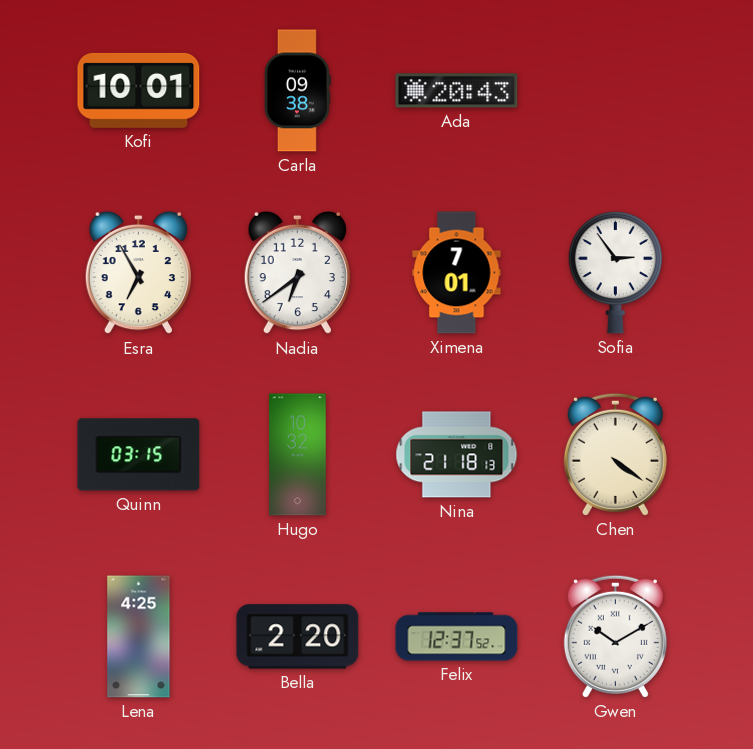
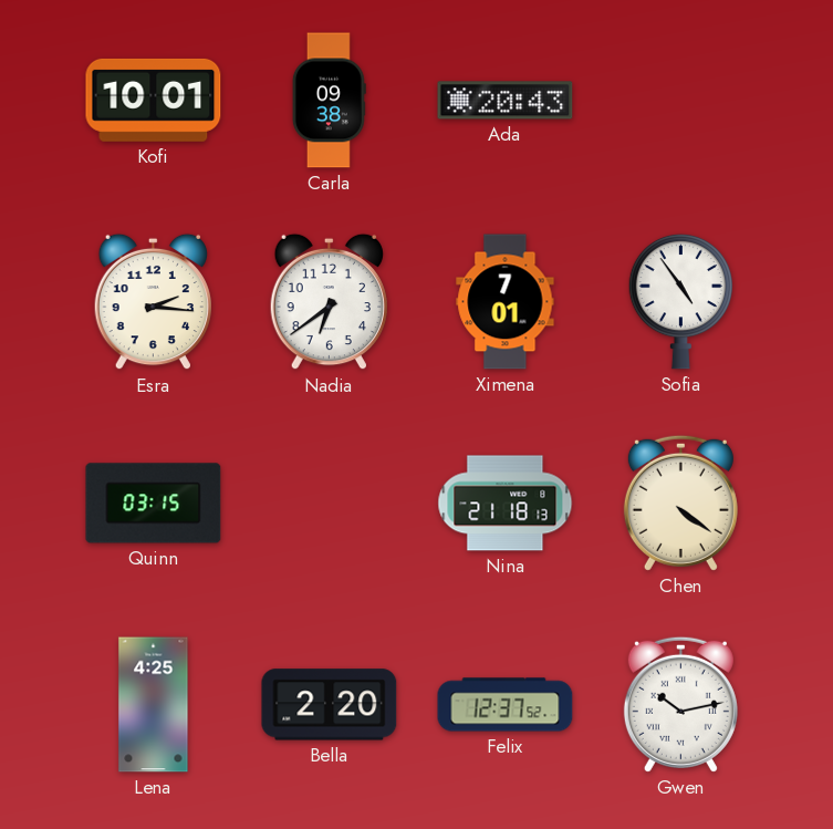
Esra: 6:55 -> 2:16
Sofia: 2:54 -> 4:54
Hugo: 10:32 -> none
Gwen: 10:10 -> 10:13
